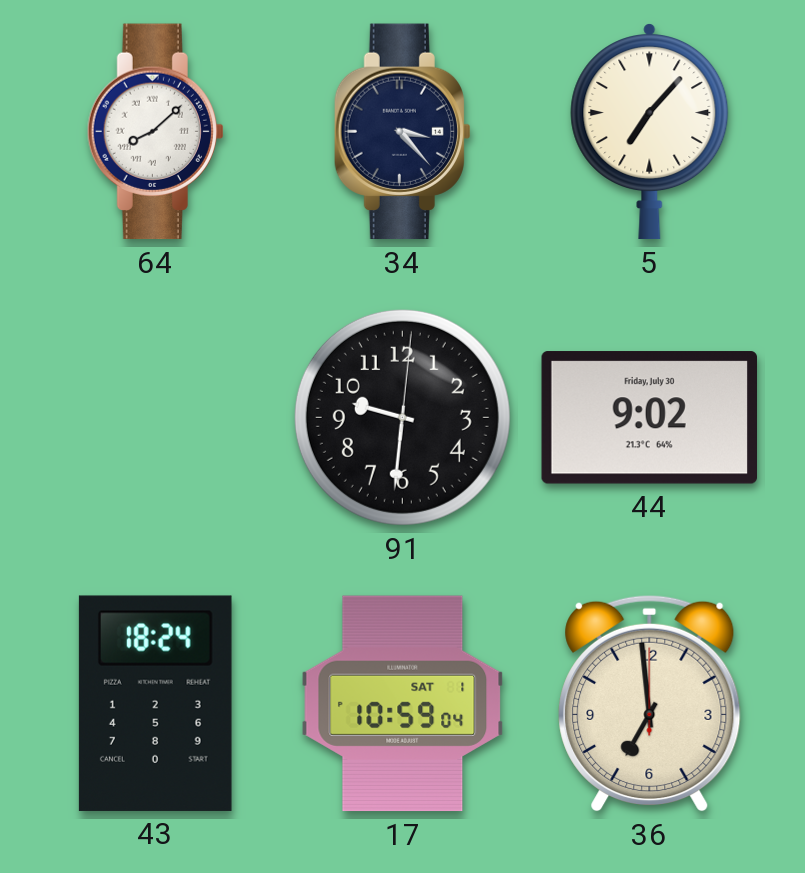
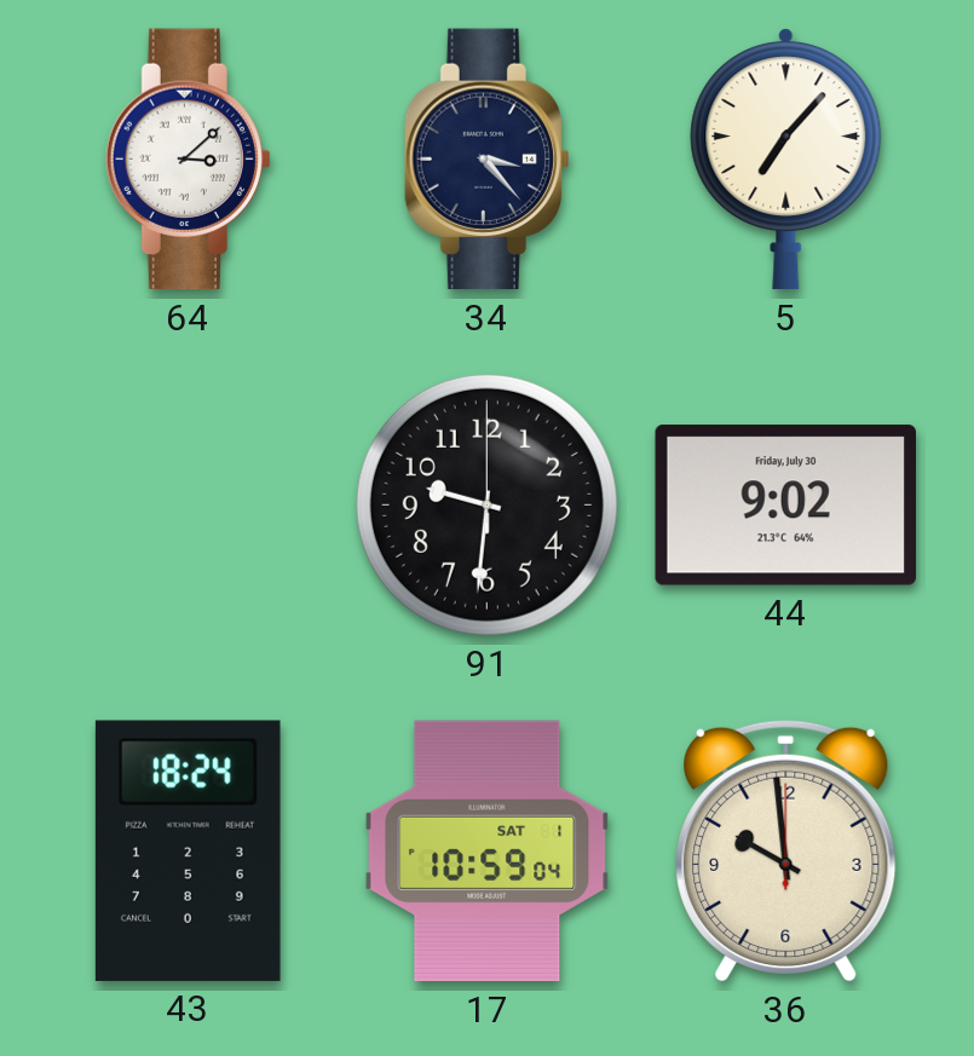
64: 8:08 -> 3:08
91: 9:31:01 -> 9:31:00
36: 6:59 -> 9:59
